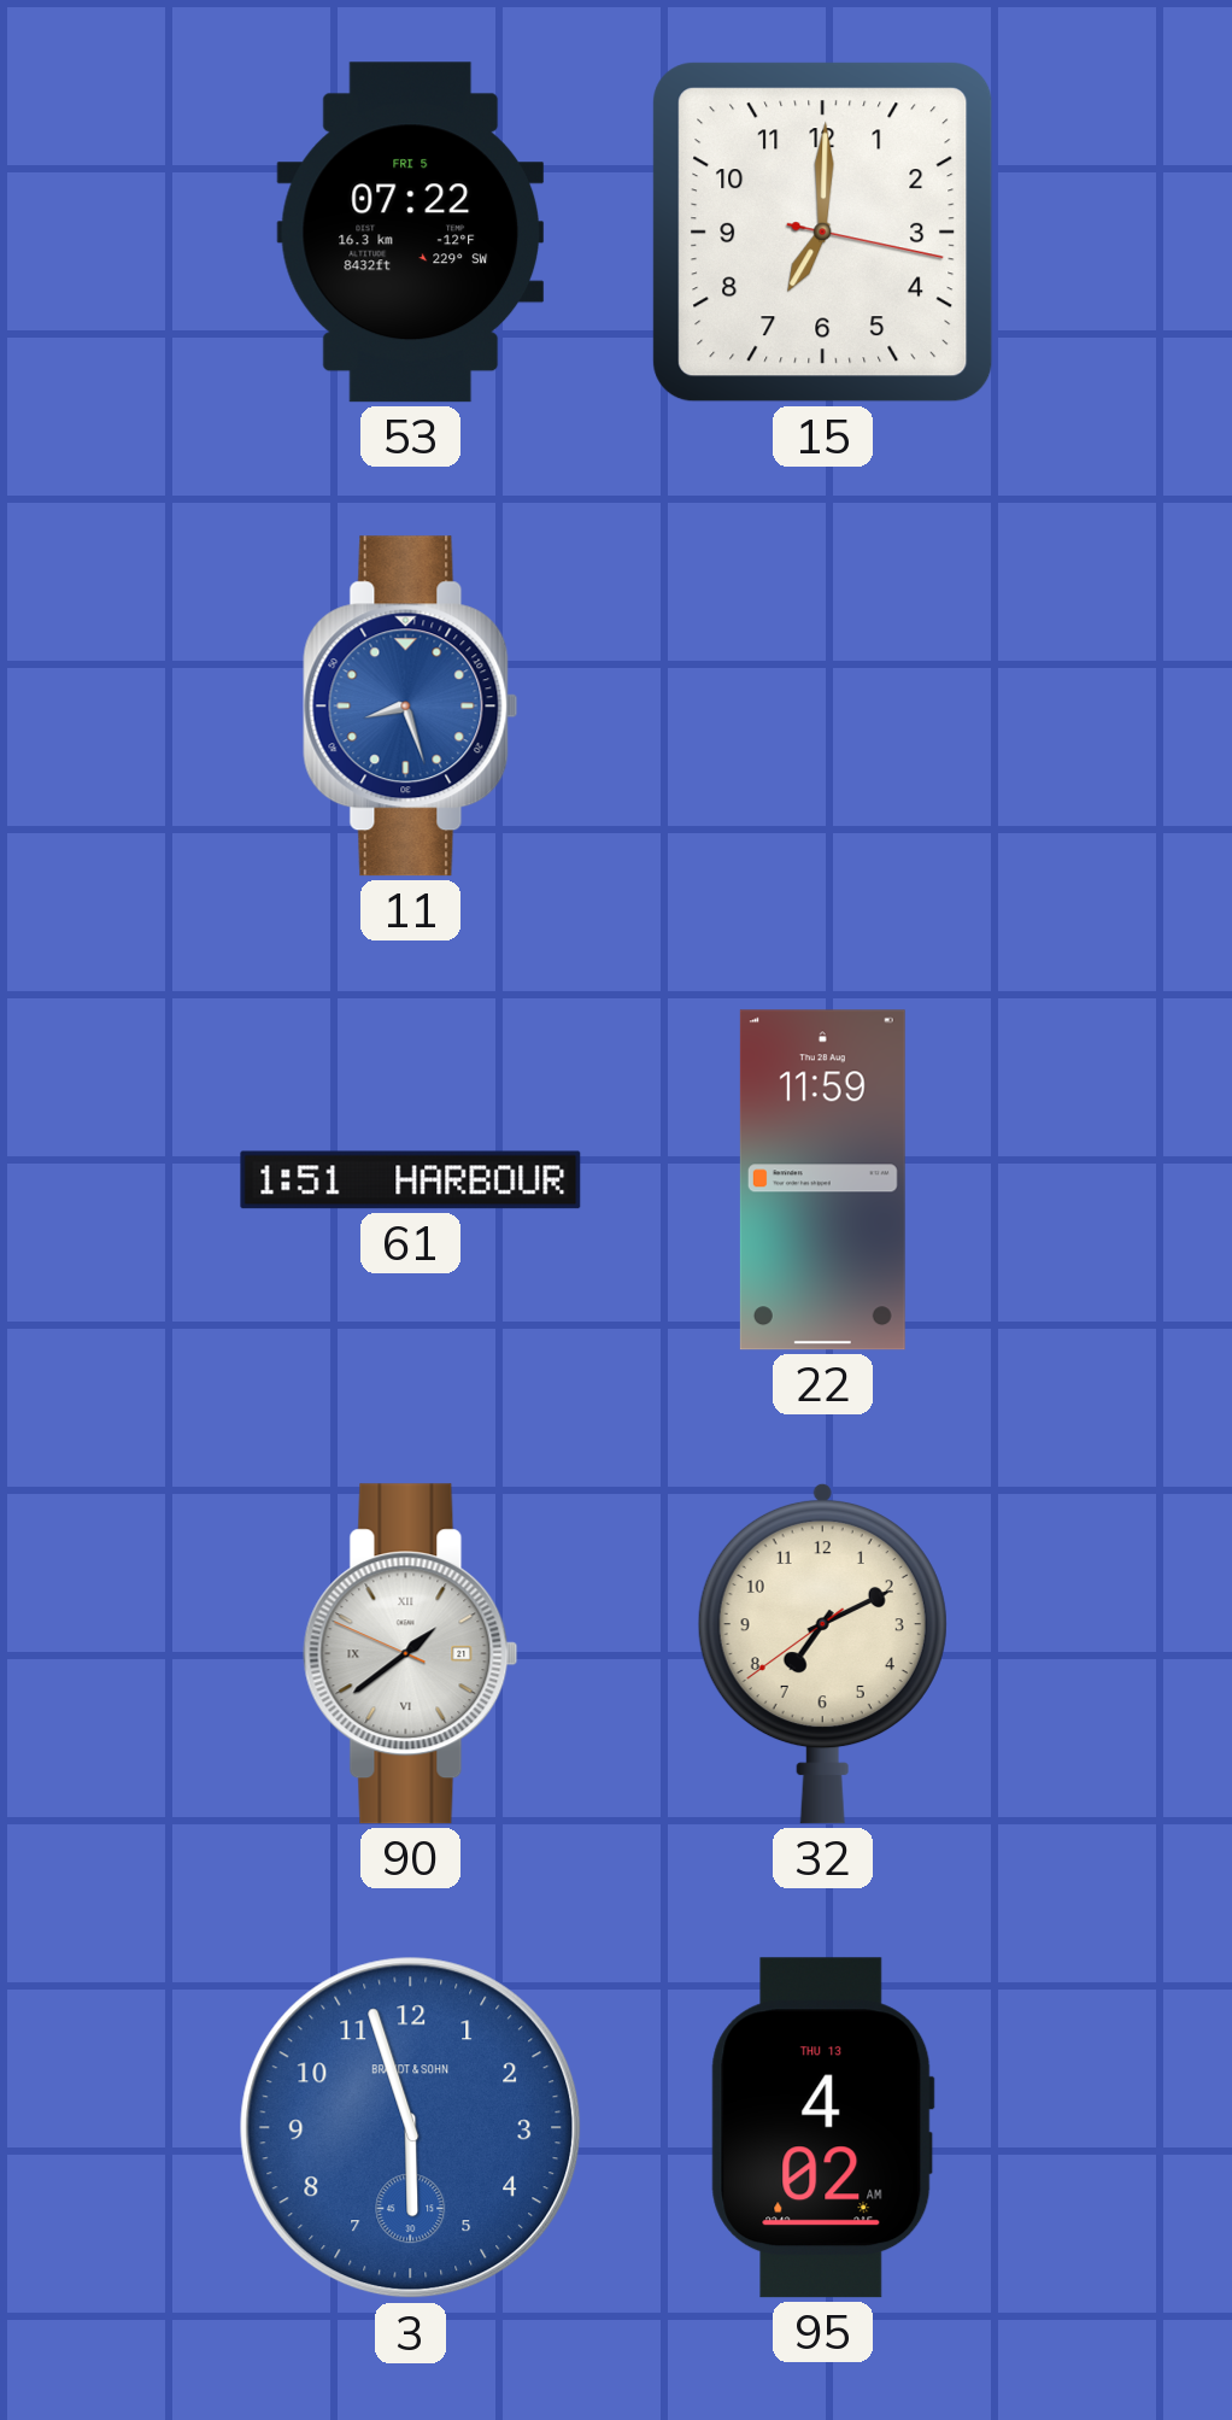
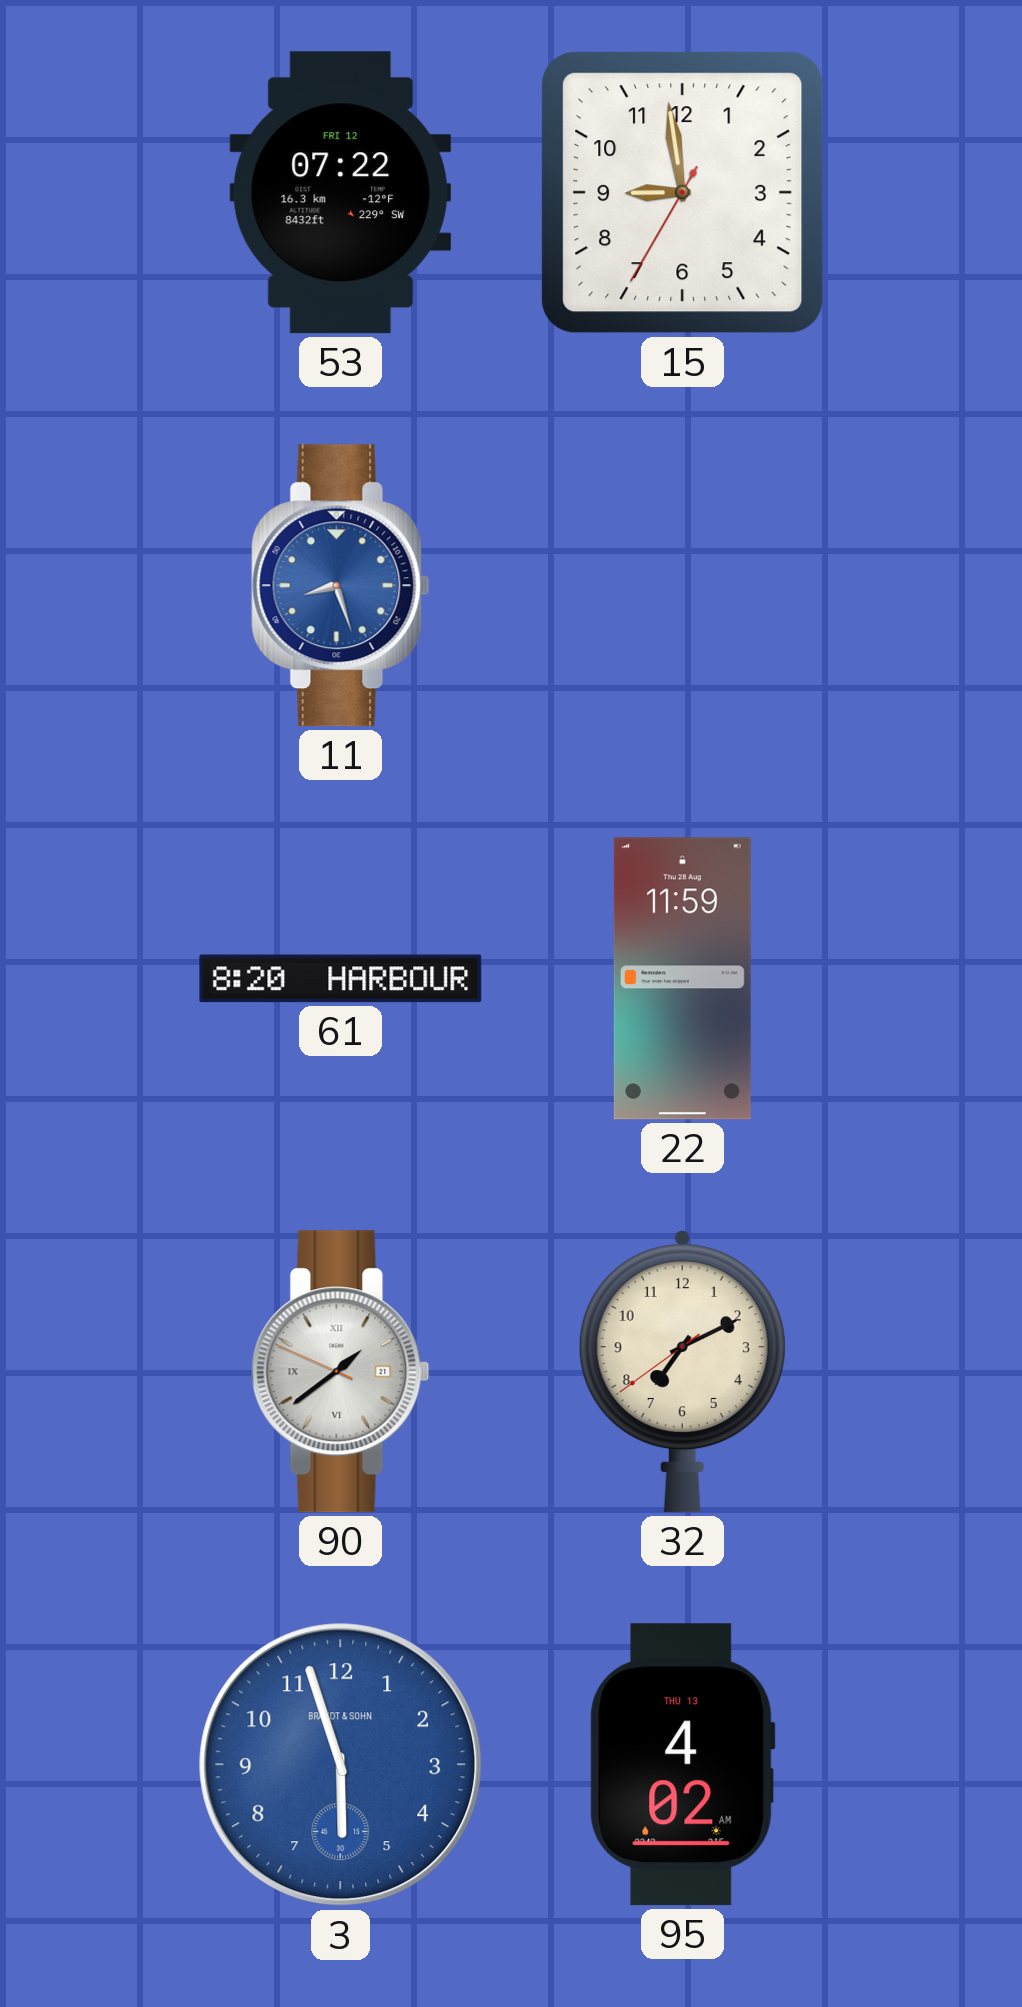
53 date: FRI 5 -> FRI 12
15: 7:00 -> 8:58
61: 1:51 -> 8:20
